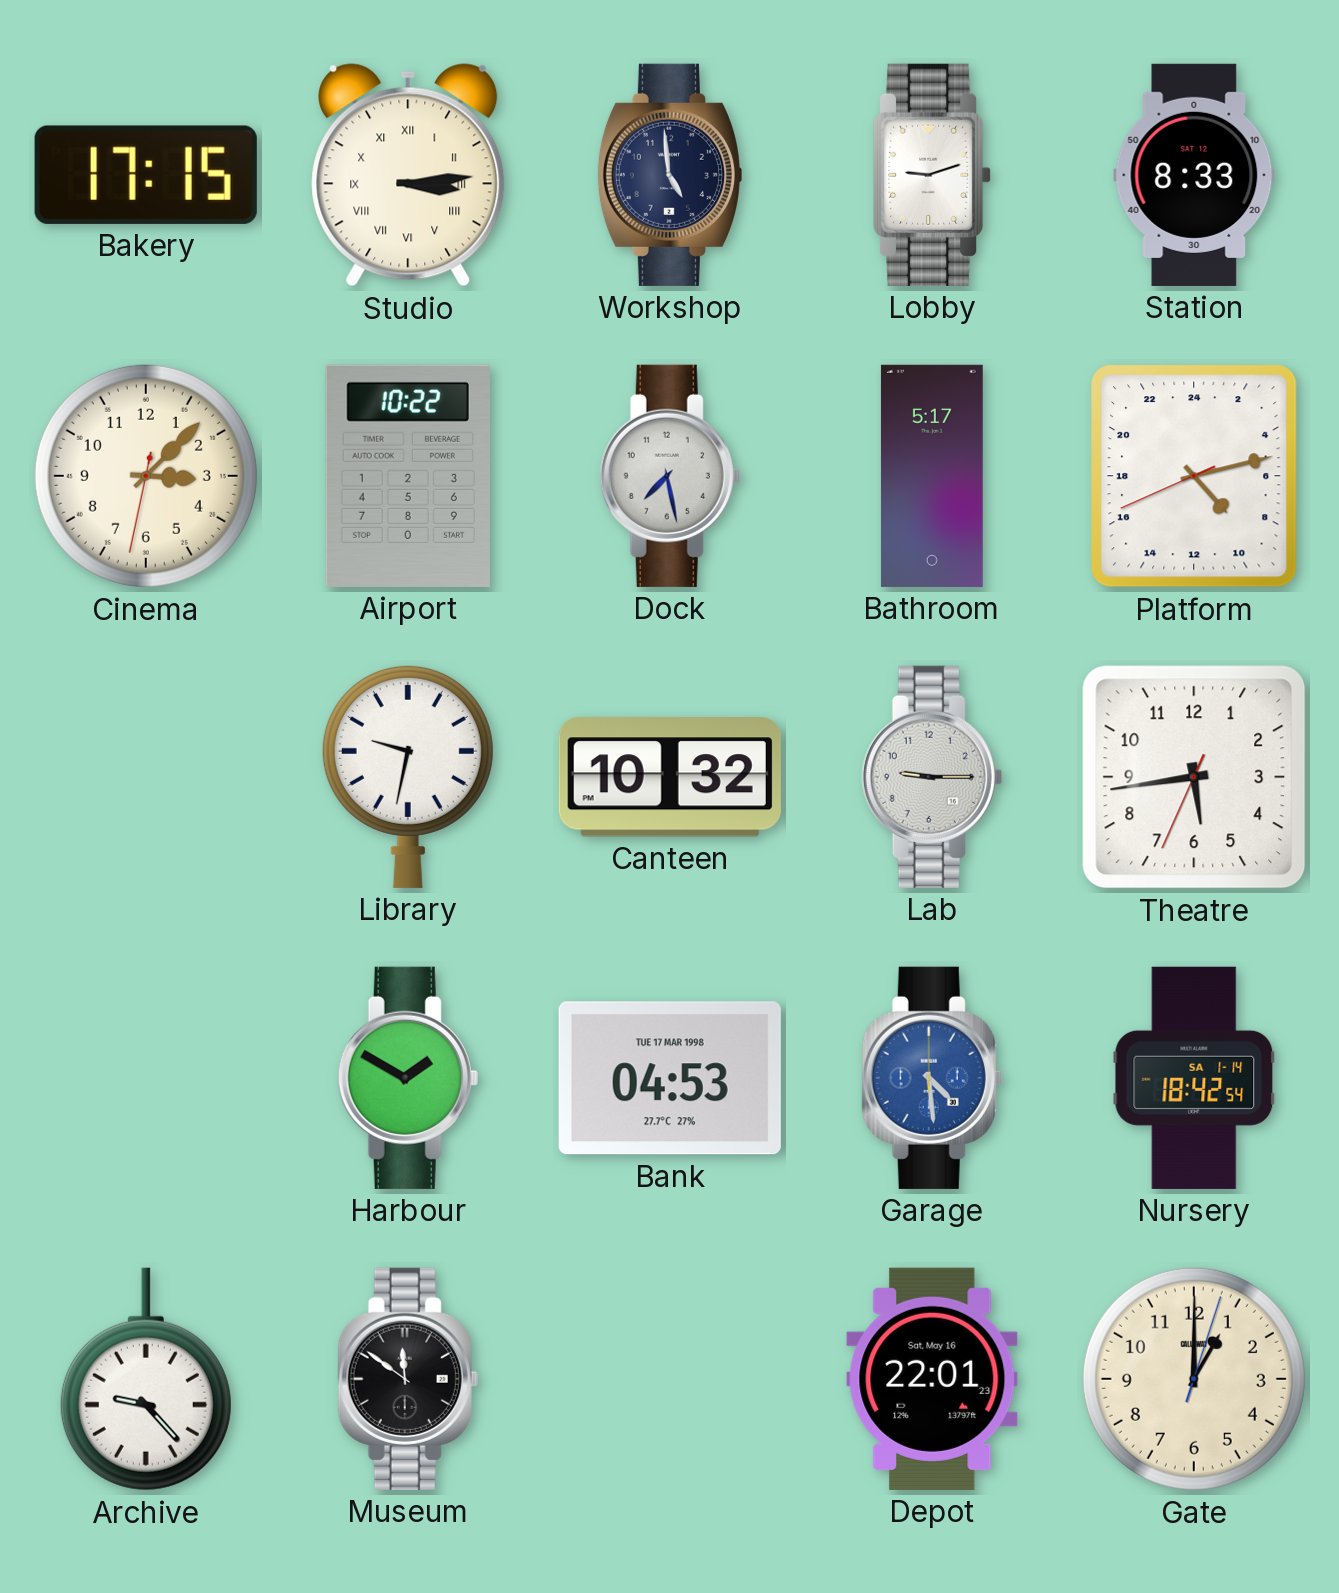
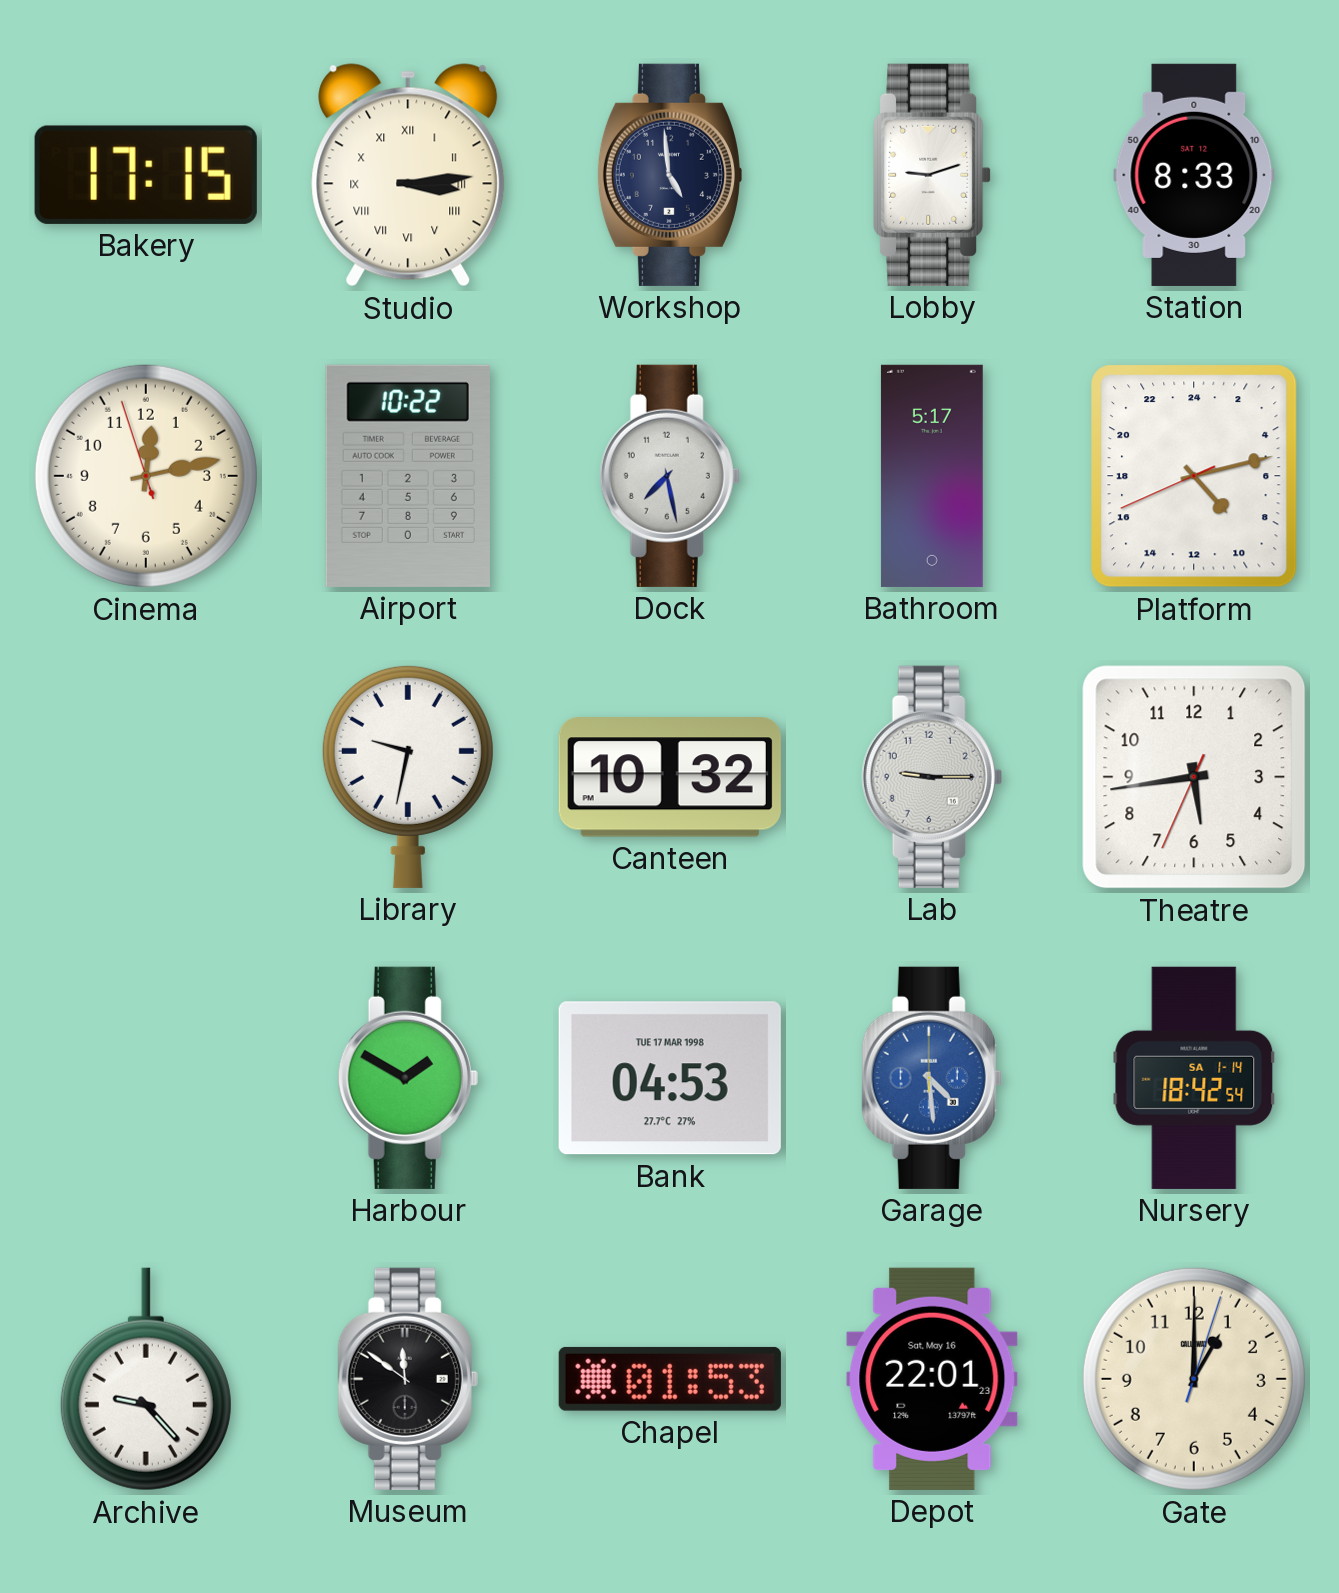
Cinema: 3:07 -> 12:12
Chapel: none -> 01:53
